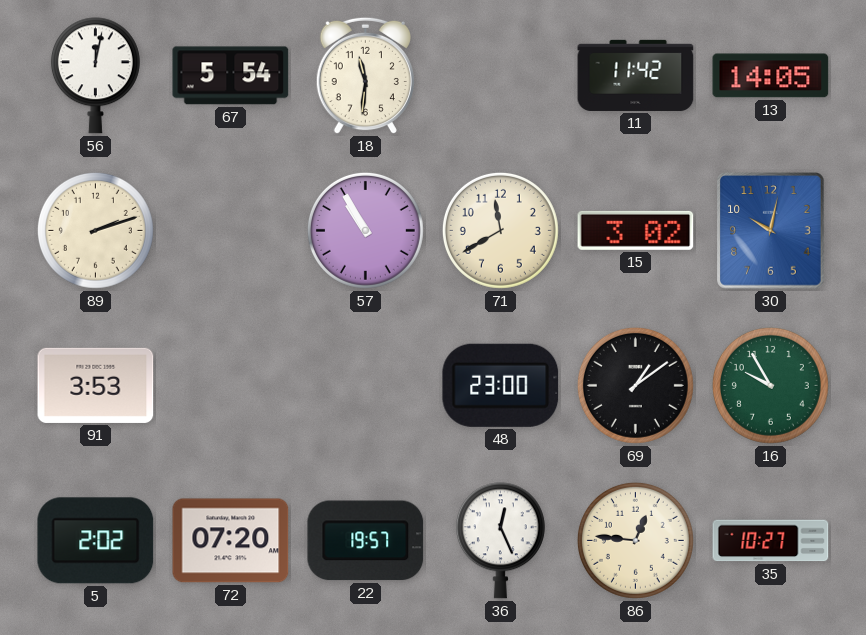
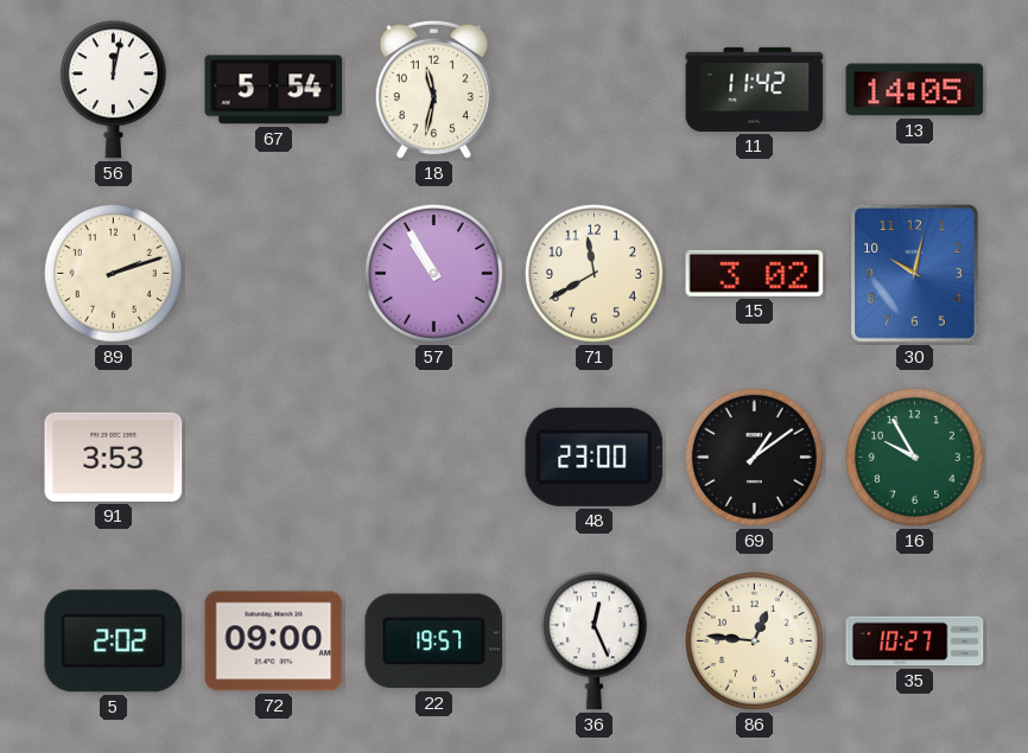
18: 11:31 -> 11:32
72: 07:20 -> 09:00
